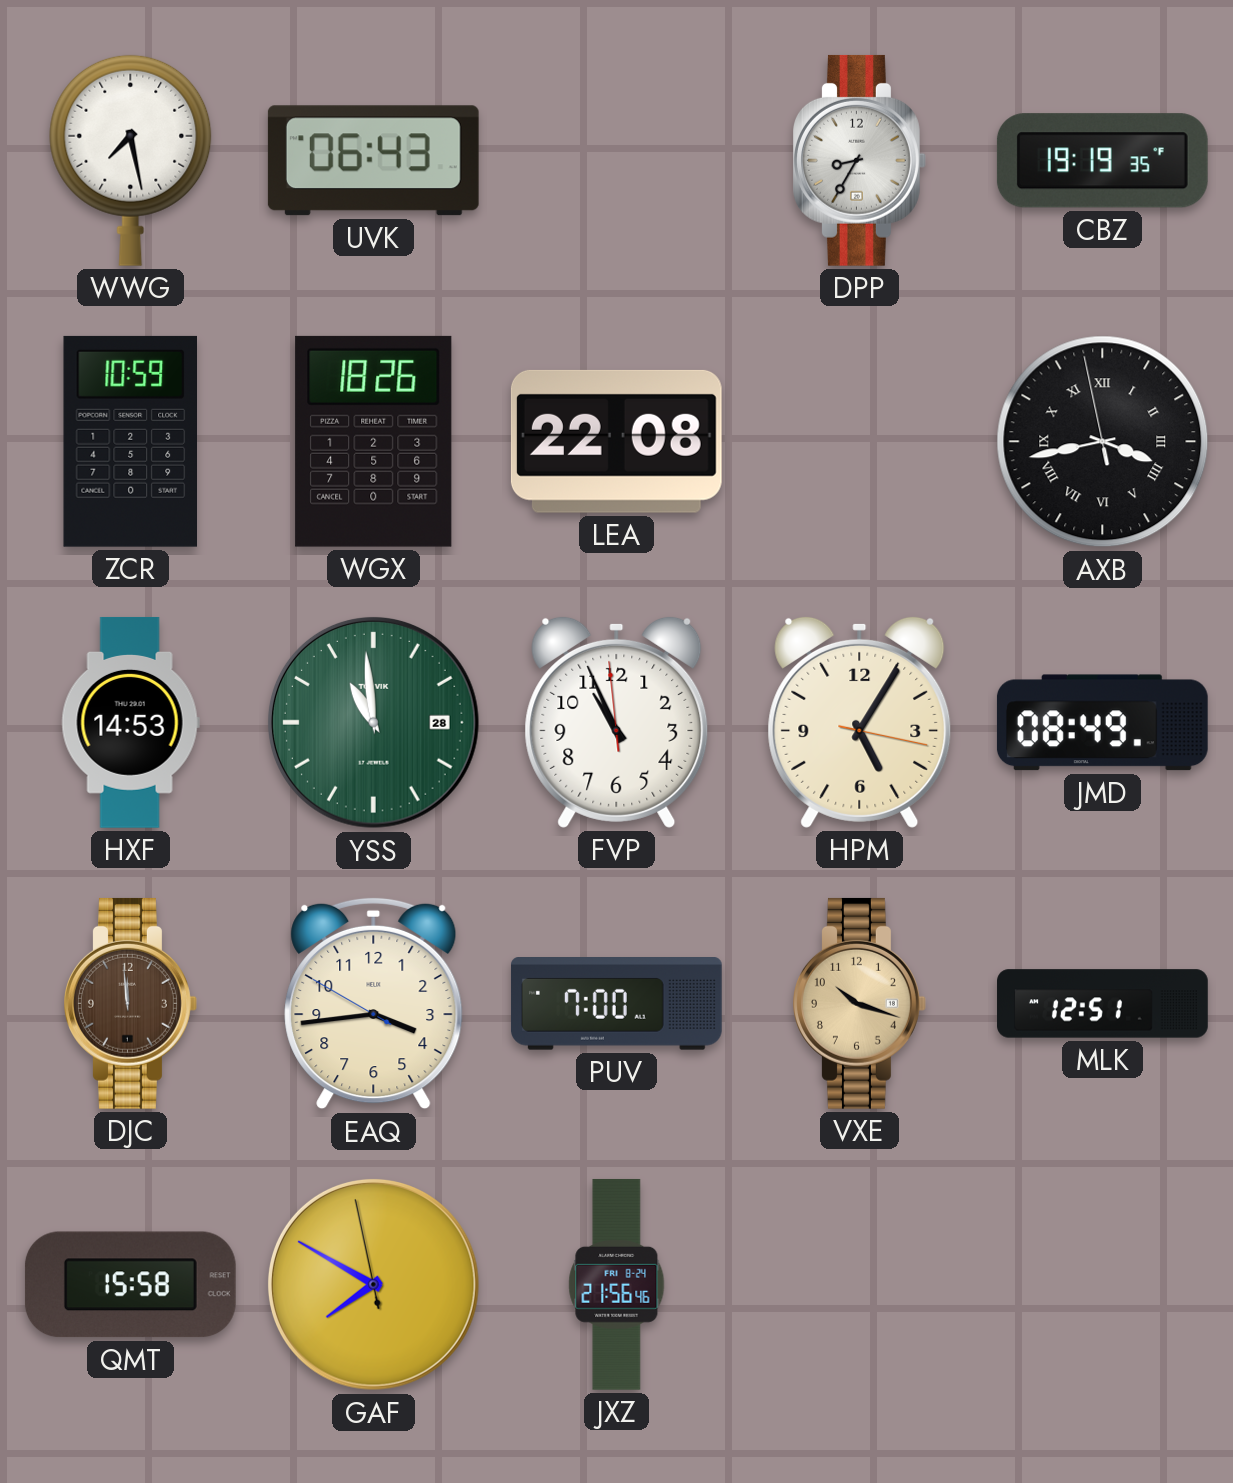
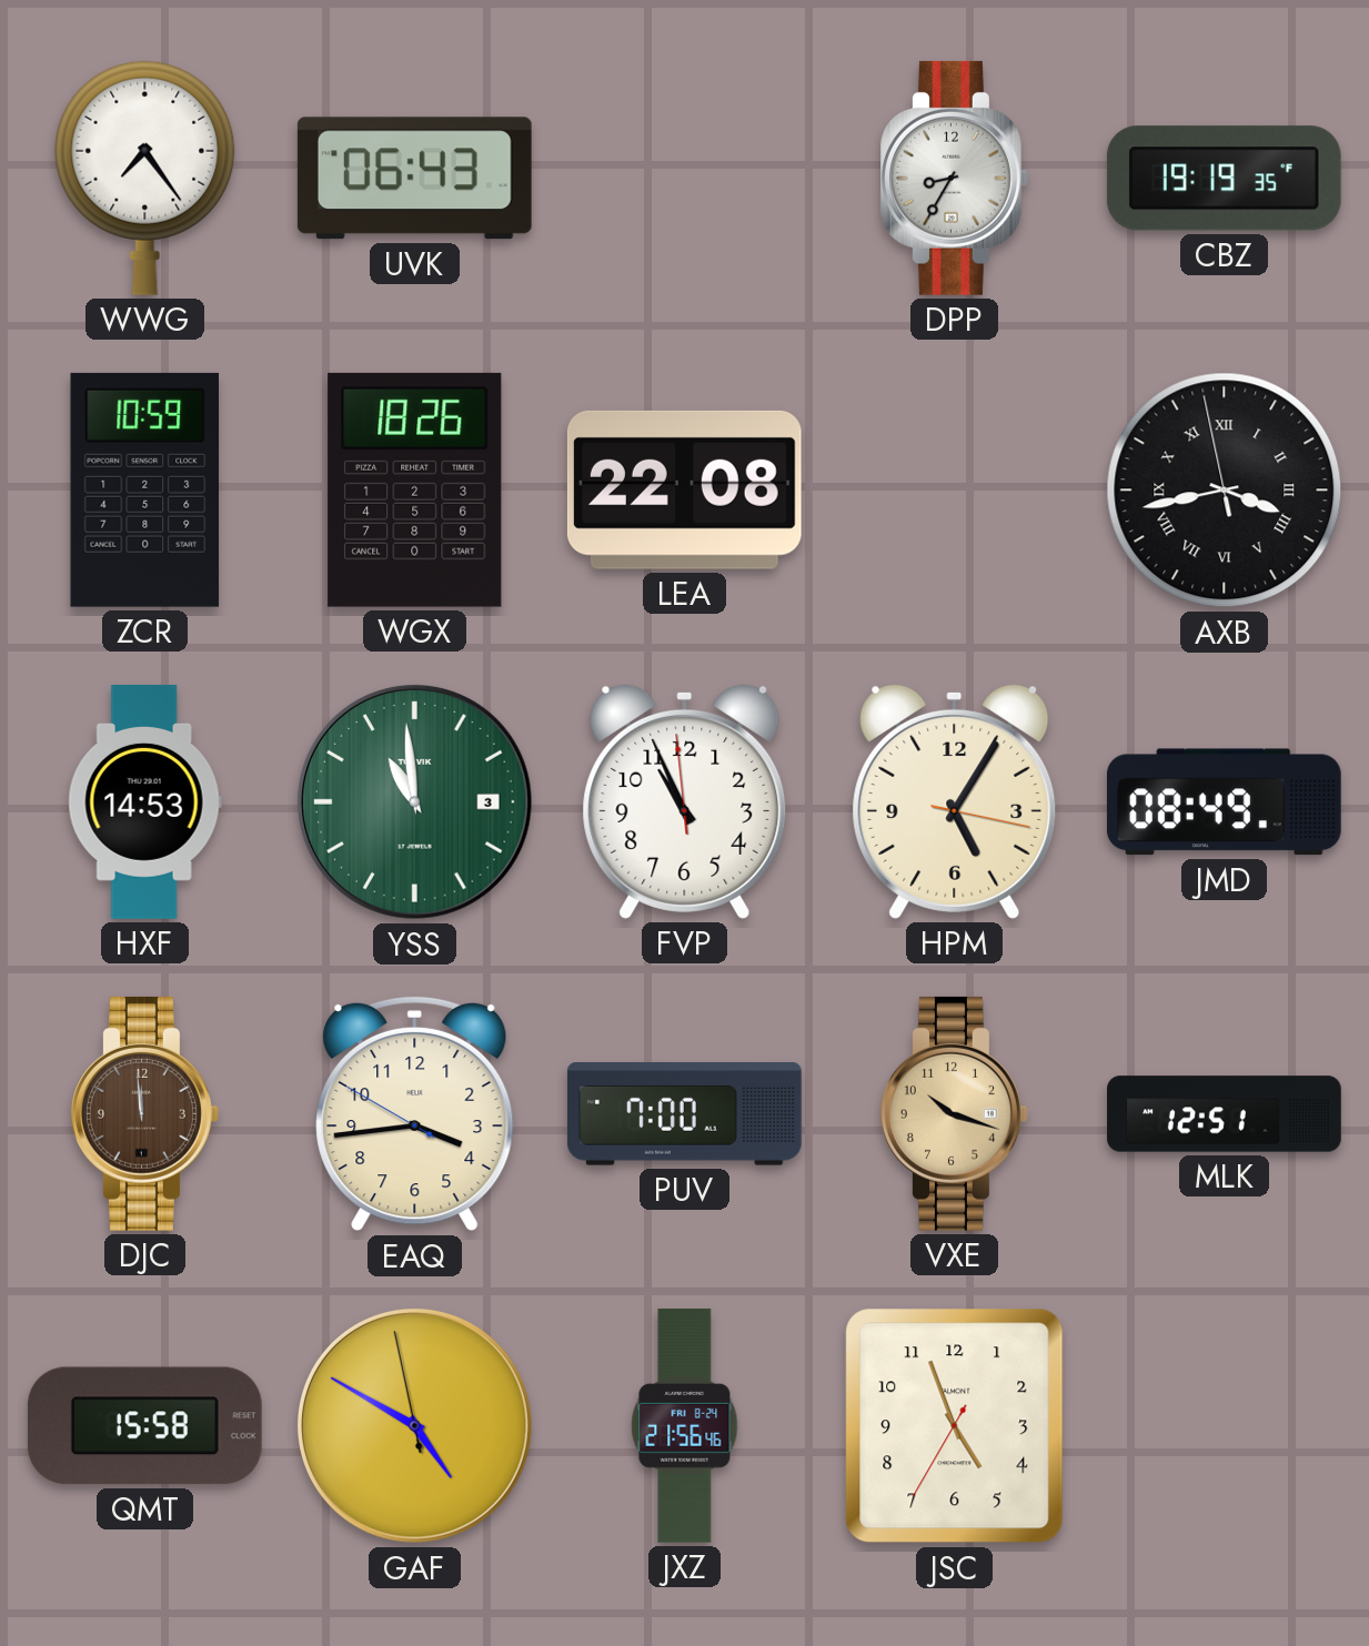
WWG: 7:28 -> 7:24
YSS date: 28 -> 3
GAF: 7:49 -> 4:49
JSC: none -> 4:56
